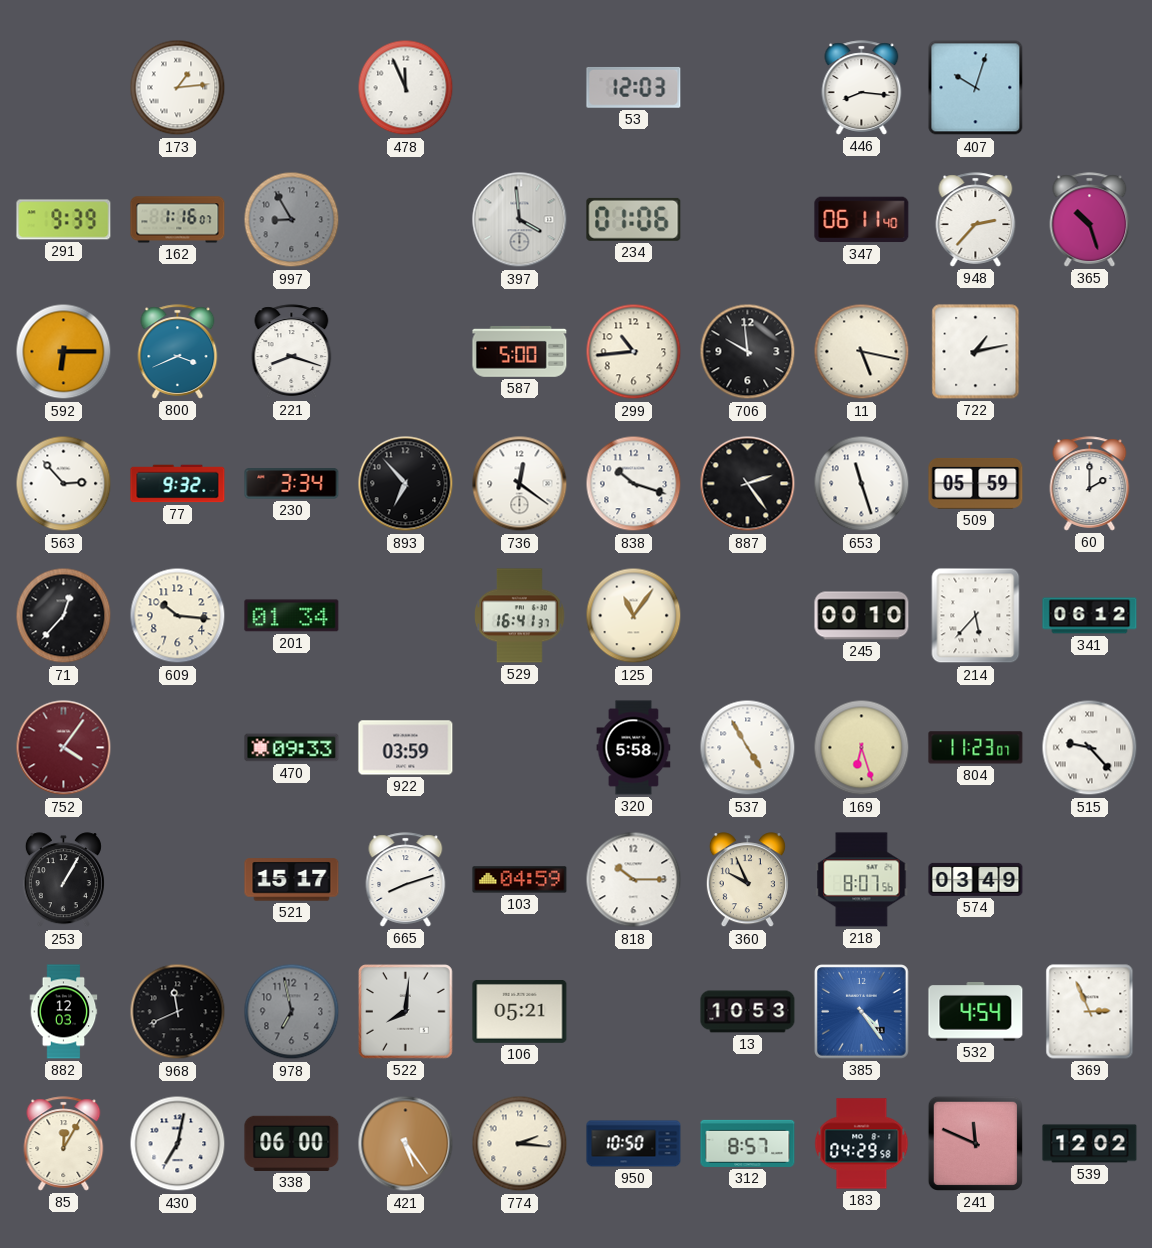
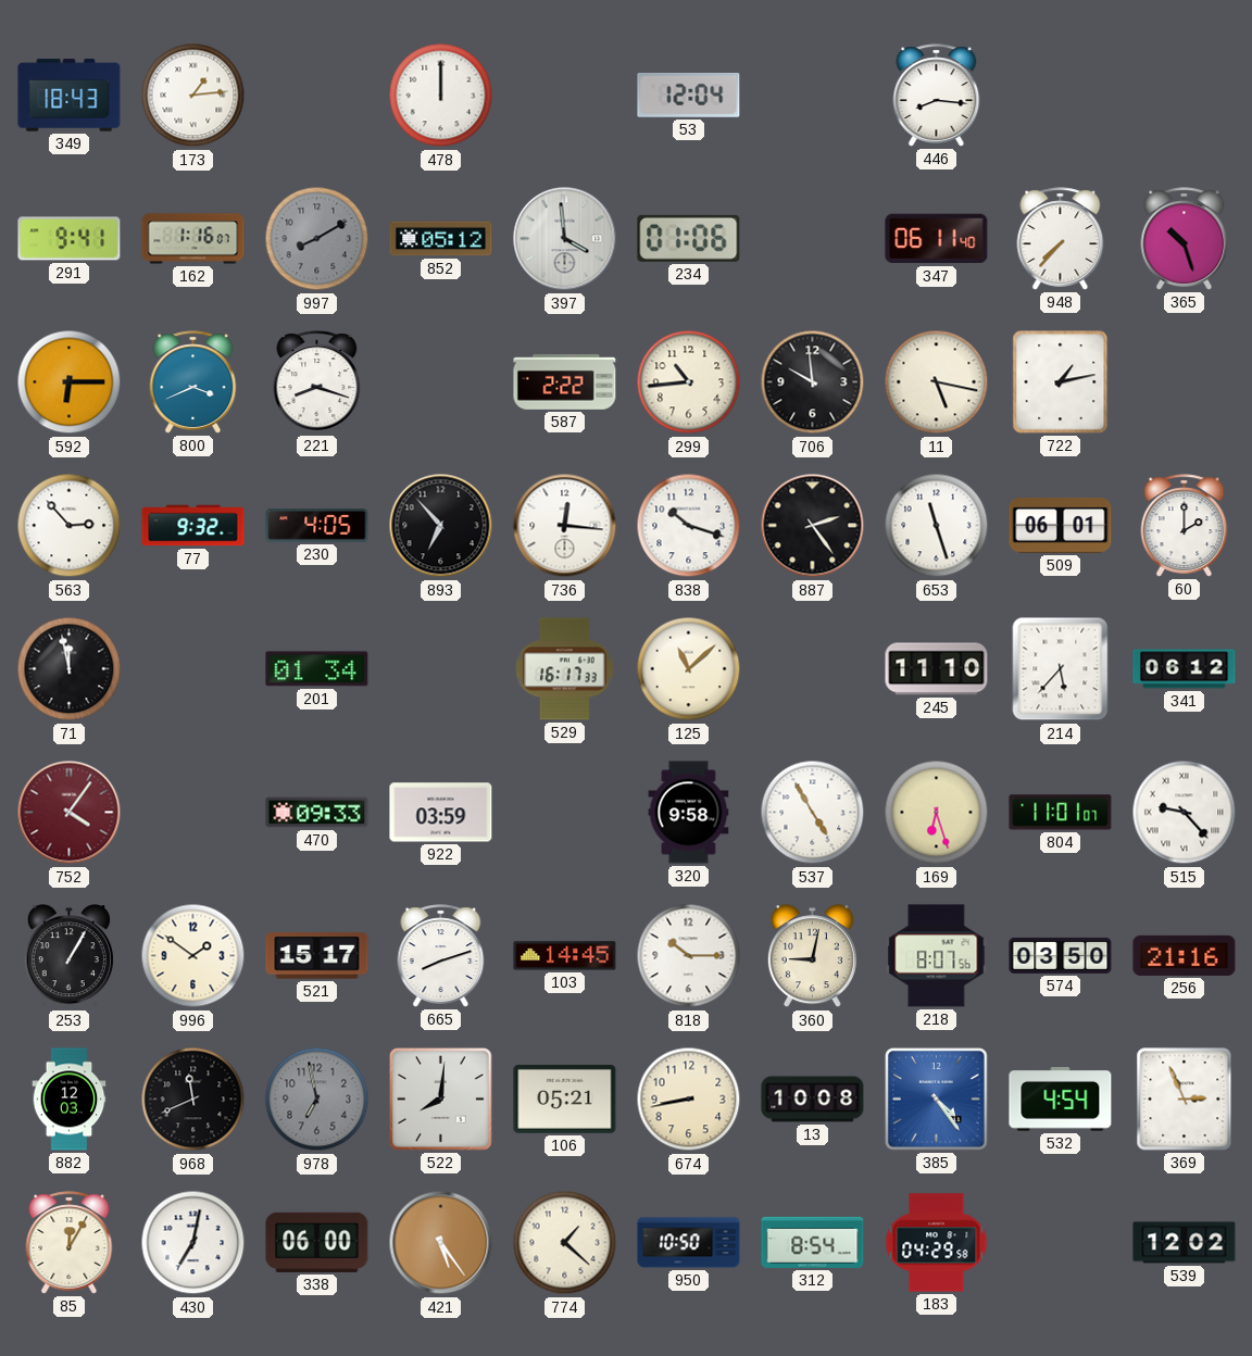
349: none -> 18:43
478: 11:56 -> 12:00
53: 12:03 -> 12:04
407: 10:03 -> none
291: 9:39 -> 9:41
997: 8:55 -> 8:10
852: none -> 05:12
948: 2:37 -> 7:37
587: 5:00 -> 2:22
230: 3:34 -> 4:05
736: 12:21 -> 12:16
509: 05:59 -> 06:01
71: 12:37 -> 11:58
609: 10:16 -> none
529: 16:41 -> 16:17
125: 11:06 -> 11:08
245: 00:10 -> 11:10
320: 5:58 -> 9:58
804: 11:23 -> 11:01
996: none -> 1:51
103: 04:59 -> 14:45
360: 9:56 -> 9:02
574: 03:49 -> 03:50
256: none -> 21:16
674: none -> 8:43
13: 10:53 -> 10:08
774: 2:16 -> 1:22
312: 8:57 -> 8:54
241: 11:49 -> none
